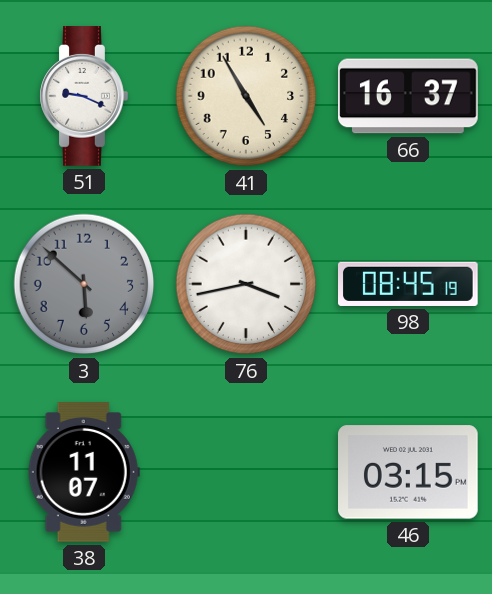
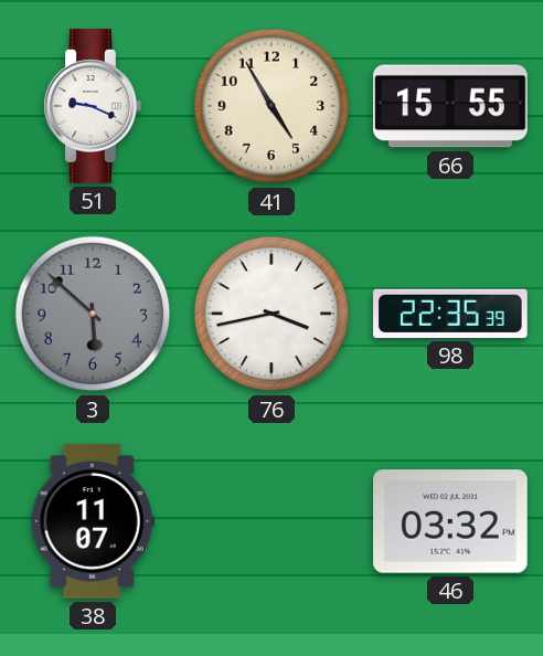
66: 16:37 -> 15:55
98: 08:45 -> 22:35
46: 03:15 -> 03:32
